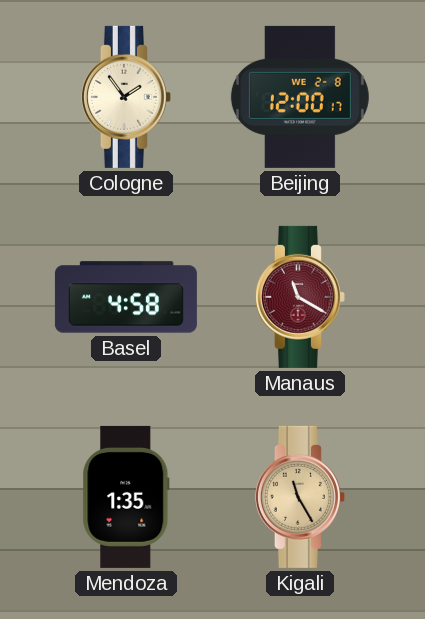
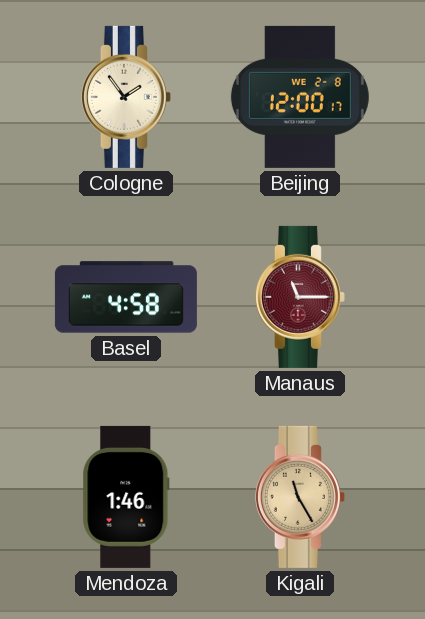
Manaus: 11:20 -> 11:15
Mendoza: 1:35 -> 1:46
